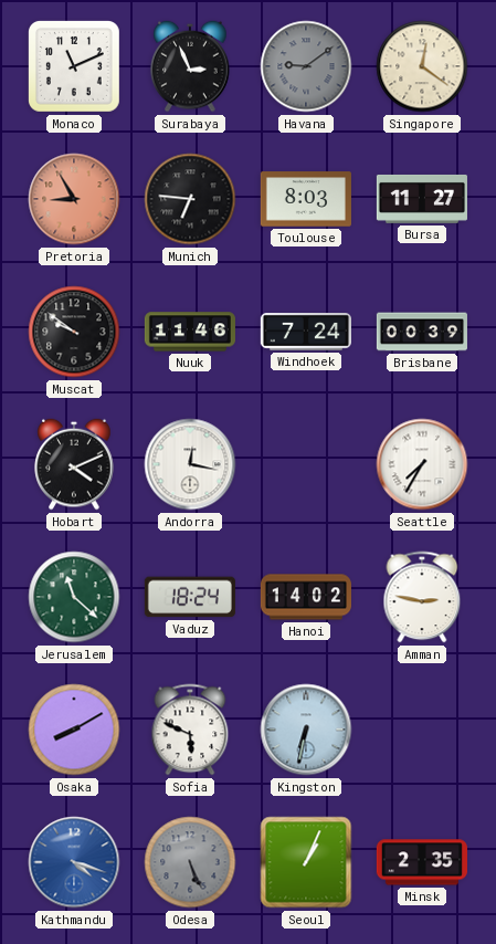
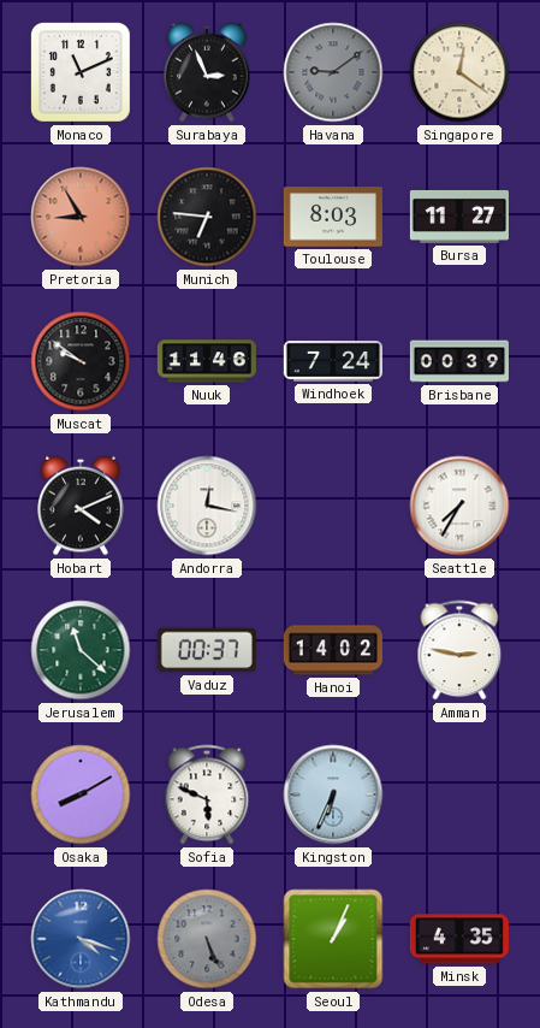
Vaduz: 18:24 -> 00:37
Kingston: 6:32 -> 6:34
Minsk: 2:35 -> 4:35
